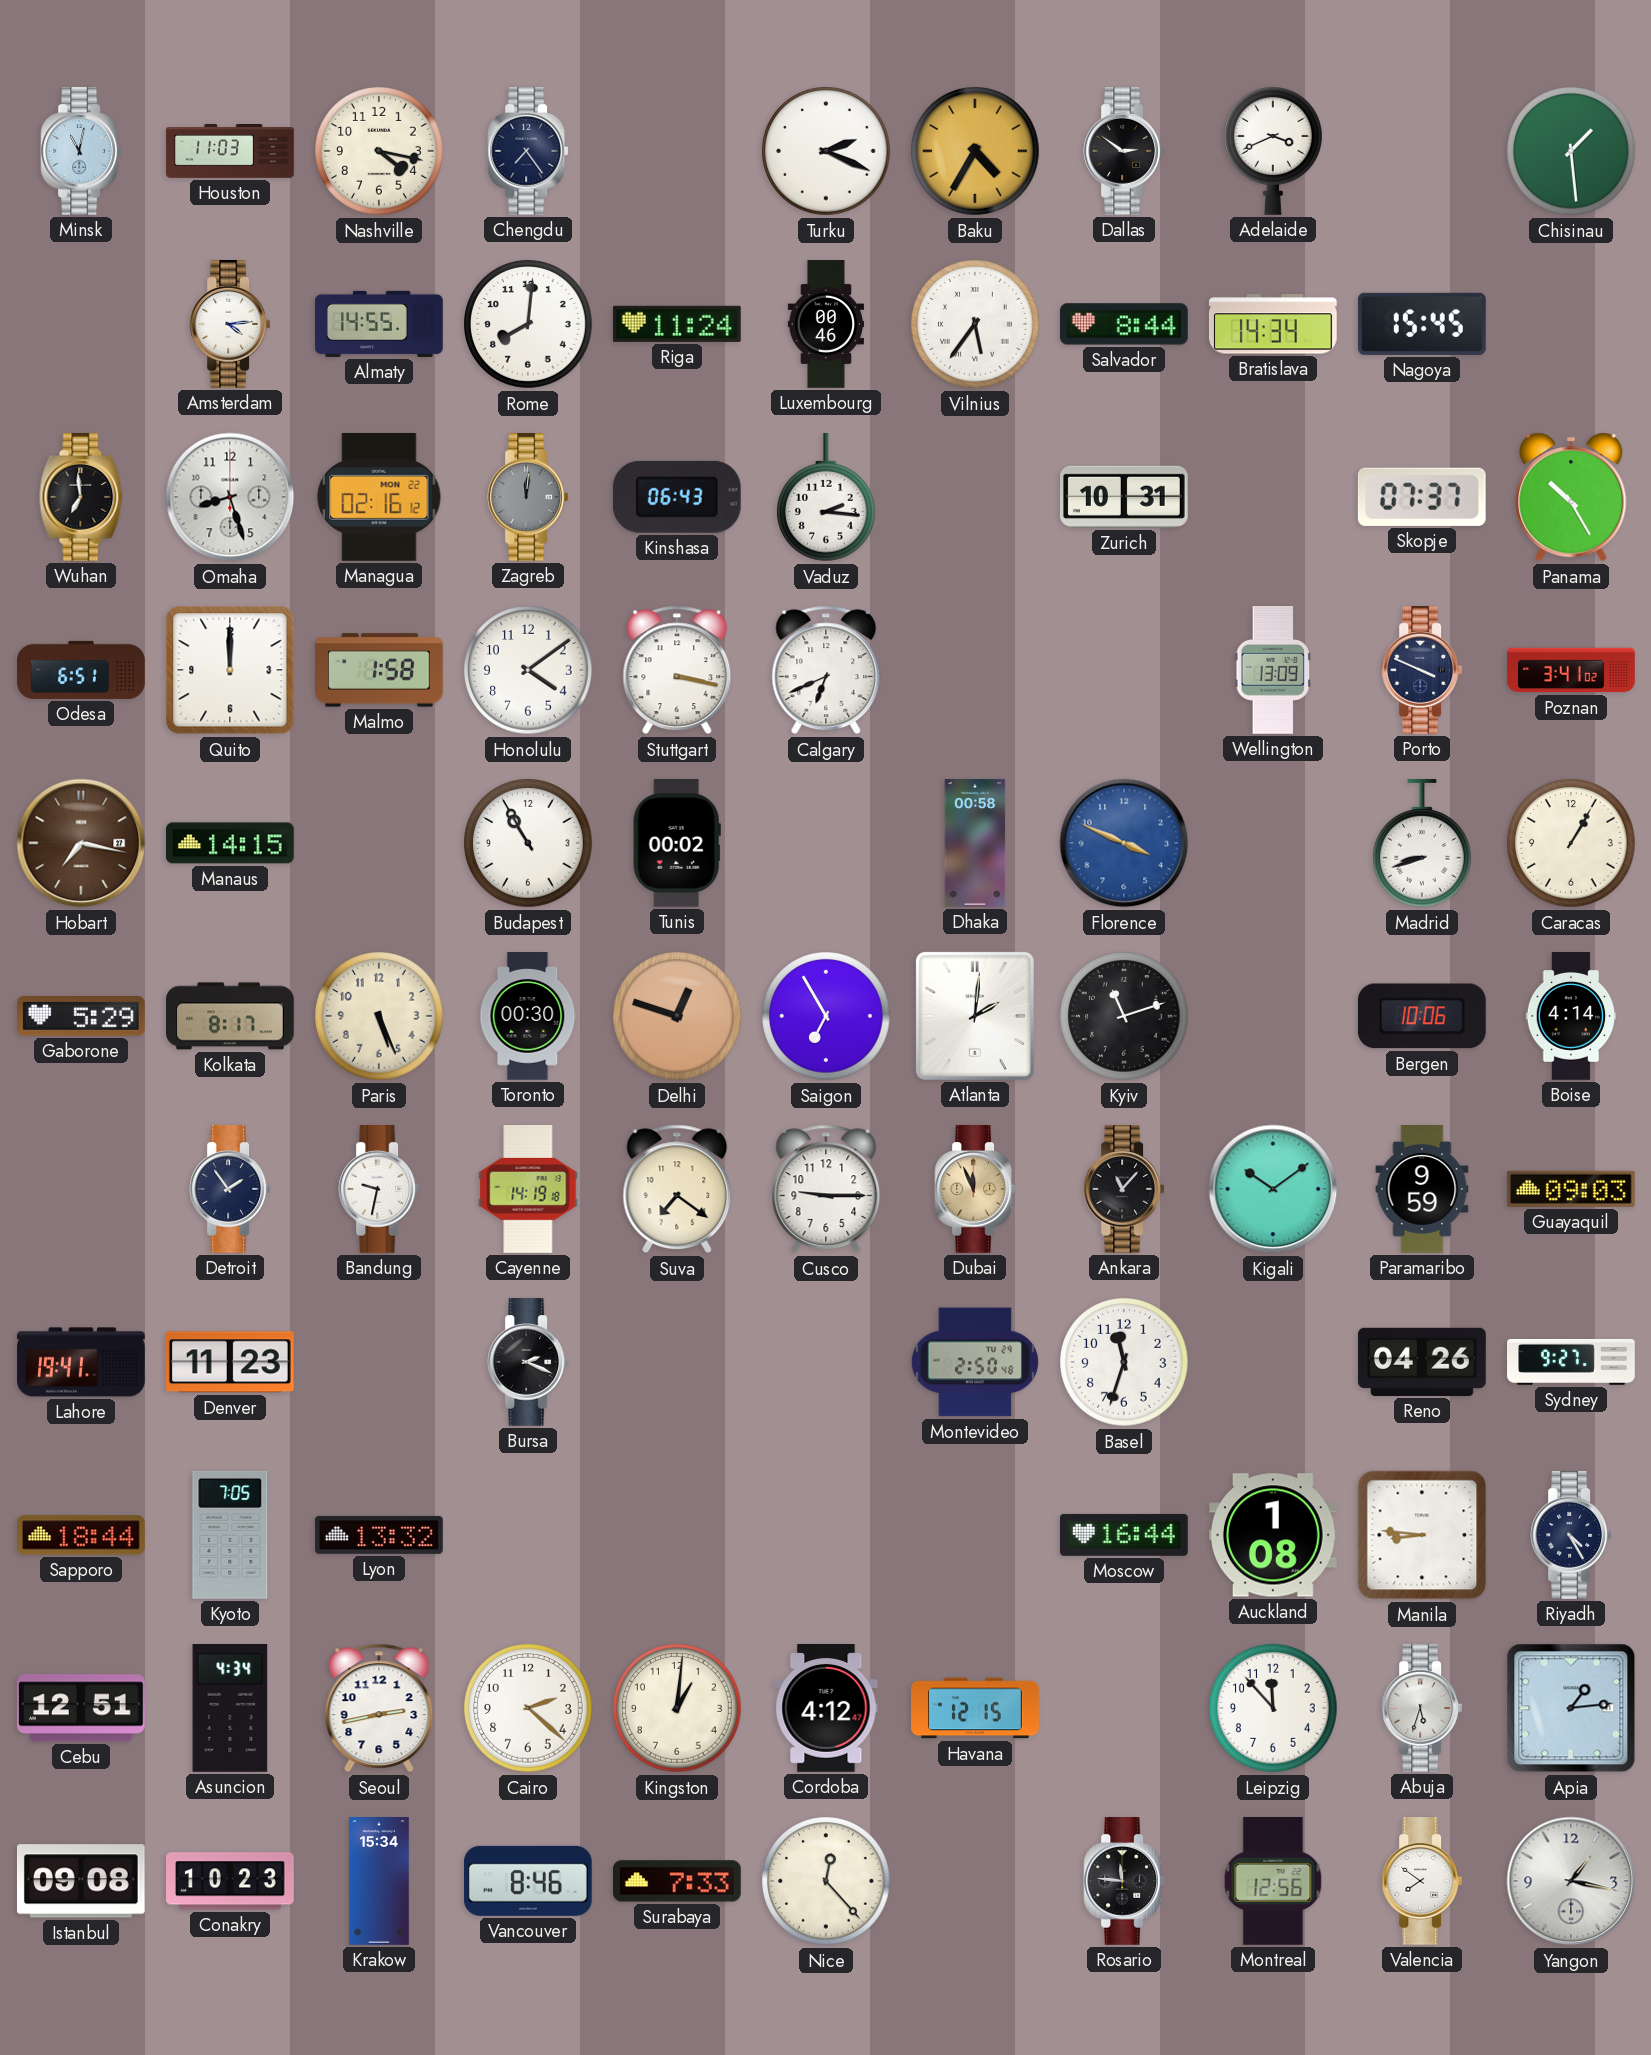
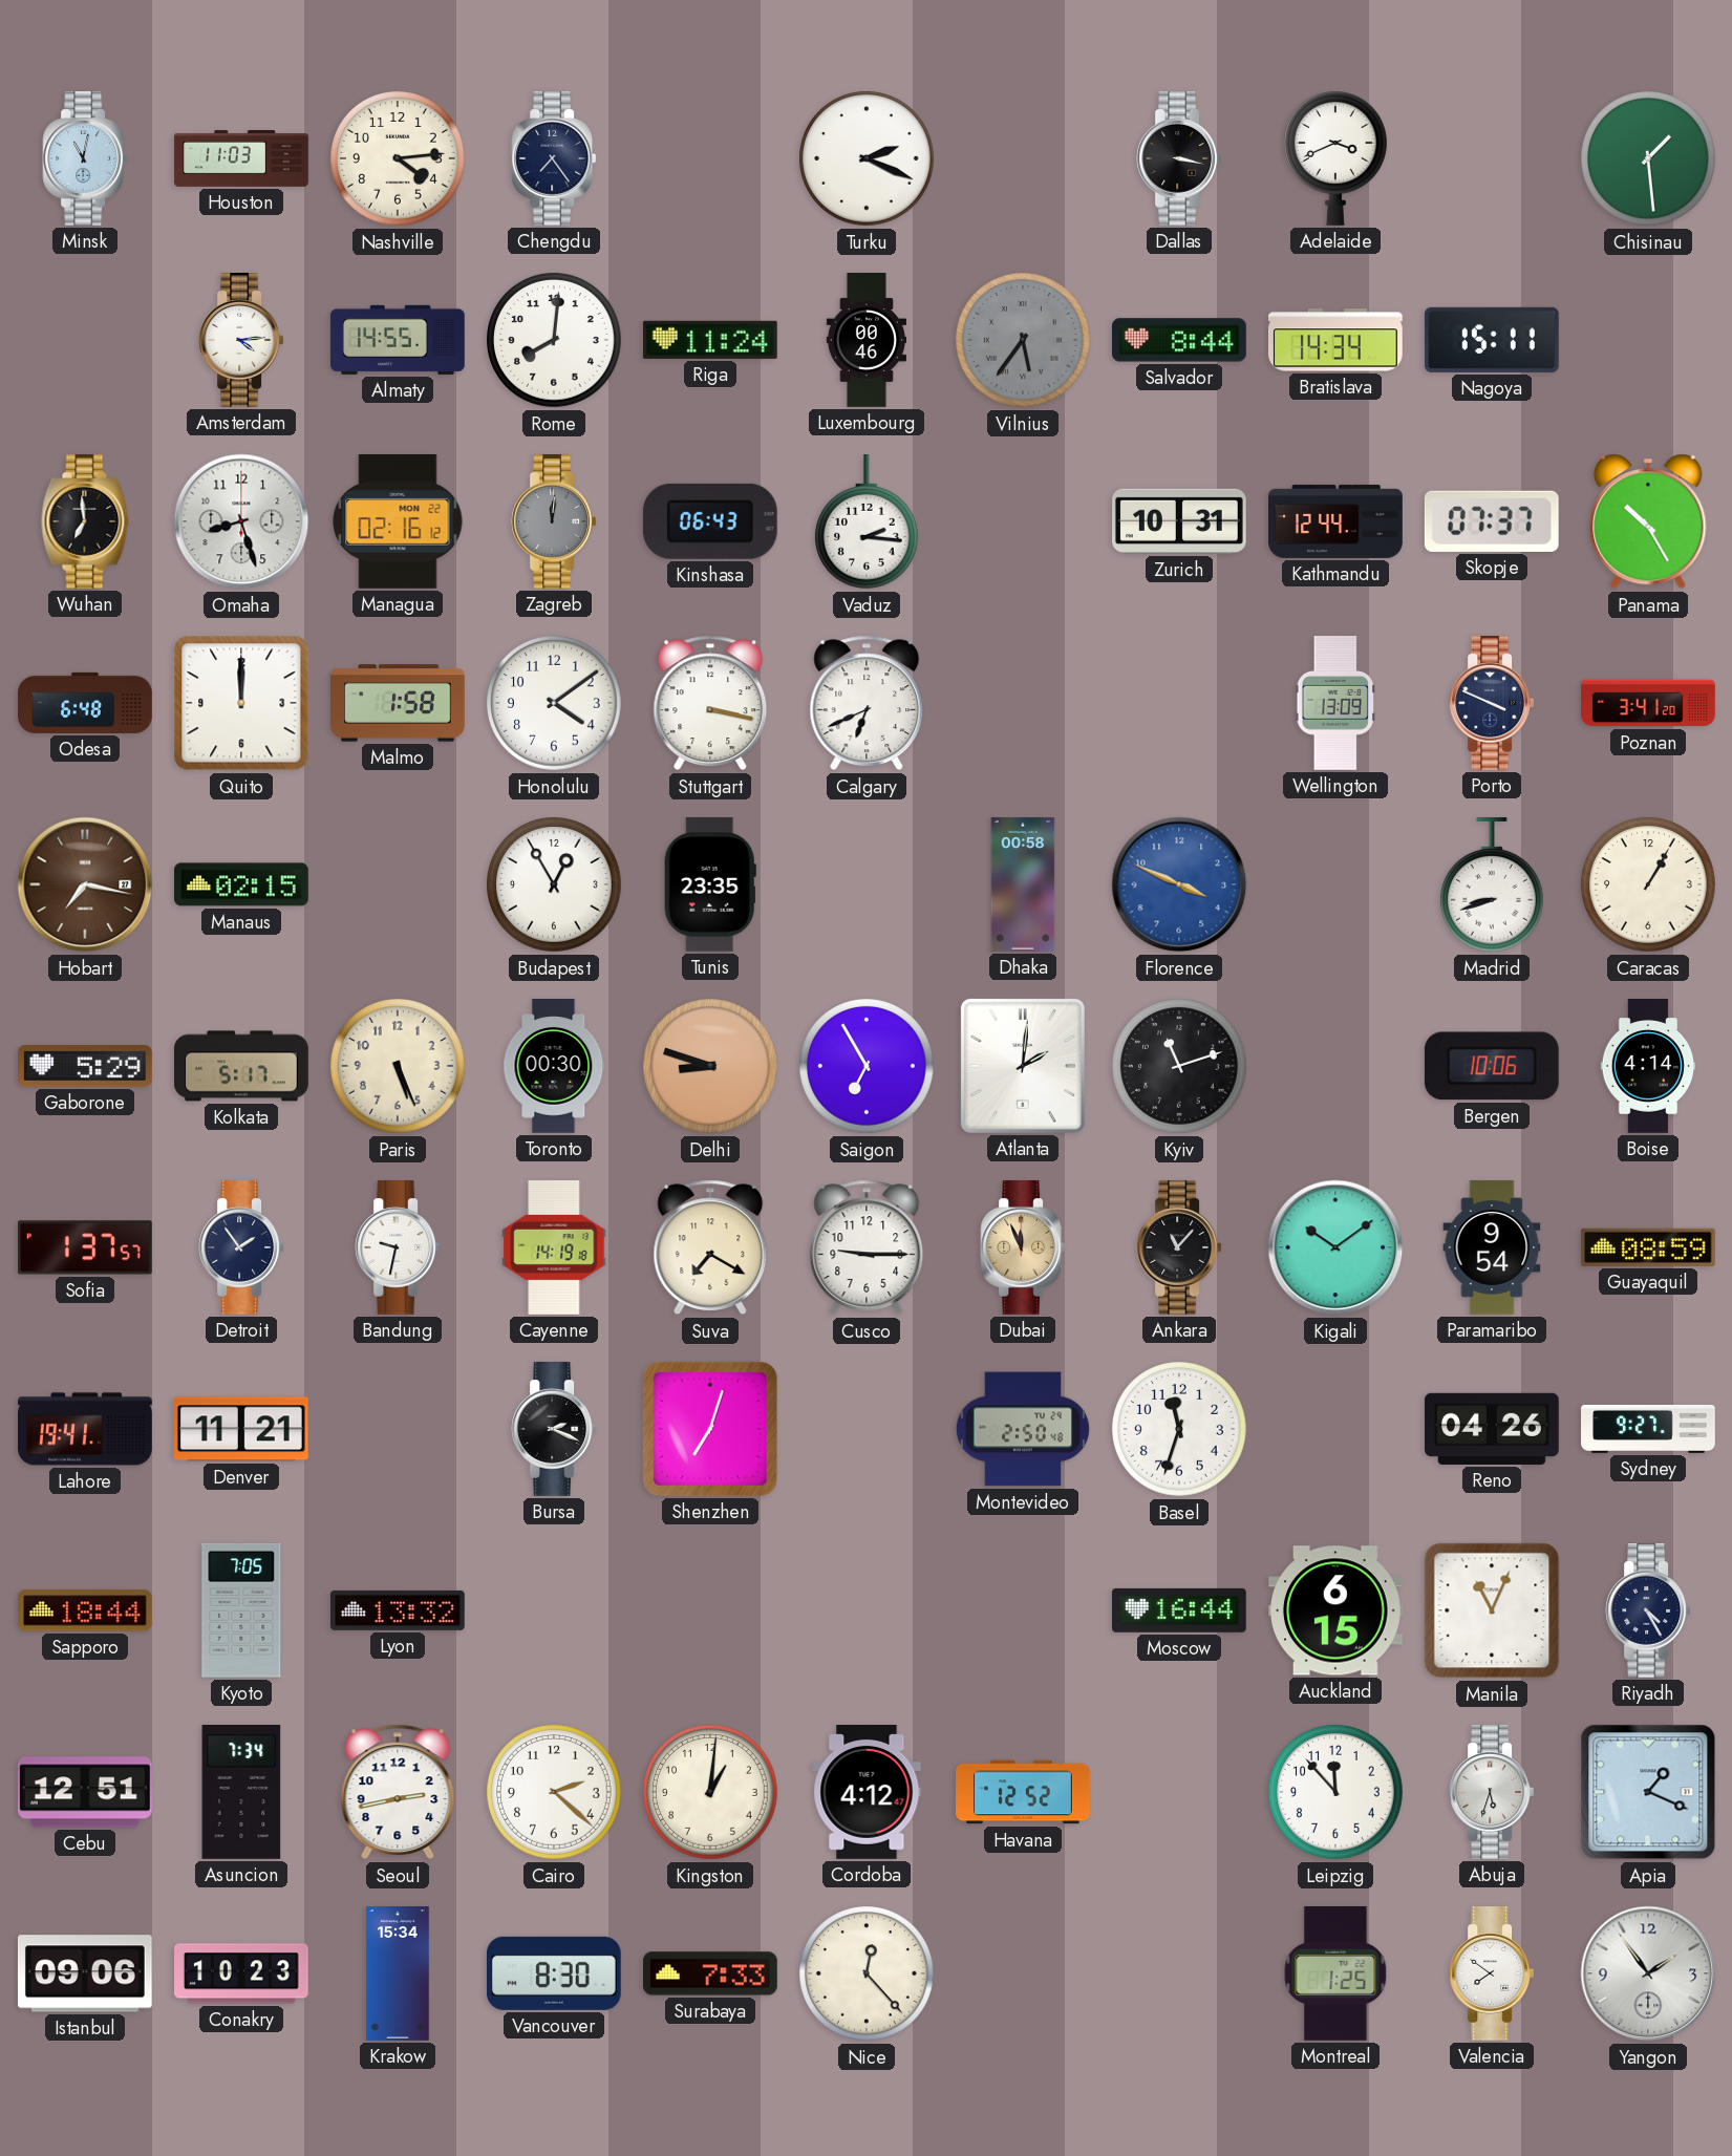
Nashville: 4:17 -> 4:14
Baku: 4:35 -> none
Dallas: 2:51 -> 3:17
Vilnius dial: white -> grey
Nagoya: 15:45 -> 15:11
Kathmandu: none -> 12:44
Odesa: 6:51 -> 6:48
Poznan: 3:41:02 -> 3:41:20
Manaus: 14:15 -> 02:15
Budapest: 10:55 -> 12:55
Tunis: 00:02 -> 23:35
Kolkata: 8:17 -> 5:17
Delhi: 12:48 -> 8:48
Sofia: none -> 1:37
Suva: 7:21 -> 7:20
Paramaribo: 9:59 -> 9:54
Guayaquil: 09:03 -> 08:59
Denver: 11:23 -> 11:21
Shenzhen: none -> 7:03
Auckland: 1:08 -> 6:15
Manila: 8:46 -> 11:04
Asuncion: 4:34 -> 7:34
Havana: 12:15 -> 12:52
Apia: 1:14 -> 1:19
Istanbul: 09:08 -> 09:06
Vancouver: 8:46 -> 8:30
Rosario: 11:46 -> none
Montreal: 12:56 -> 1:25
Yangon: 1:17 -> 1:54
